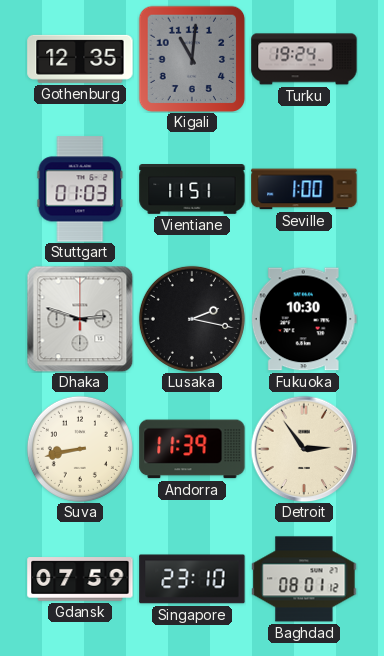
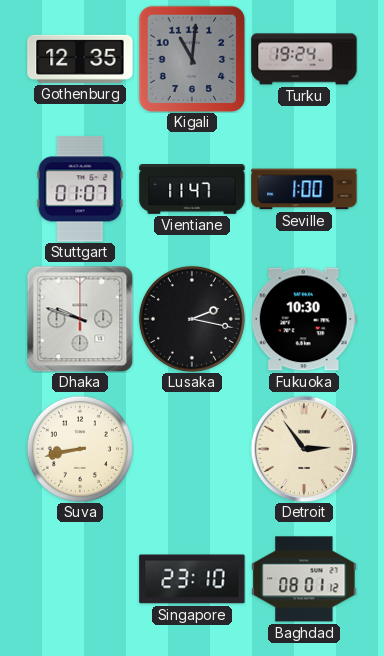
Stuttgart: 01:03 -> 01:07
Vientiane: 11:51 -> 11:47
Dhaka: 2:48 -> 9:48
Andorra: 11:39 -> none
Gdansk: 07:59 -> none
